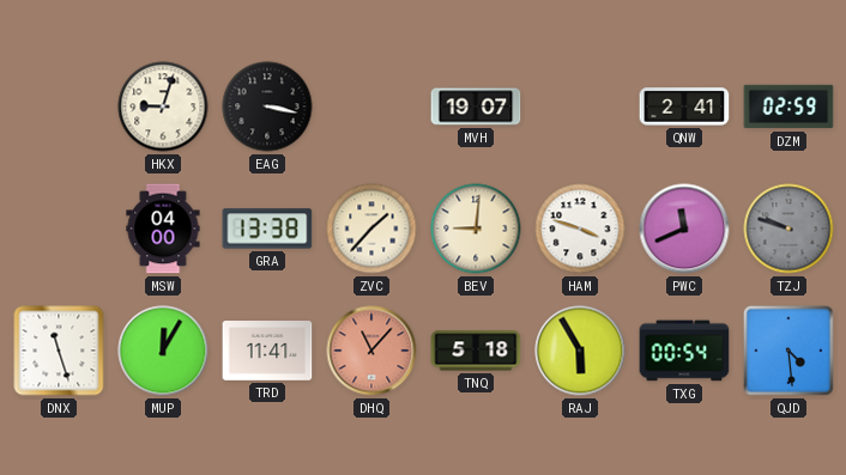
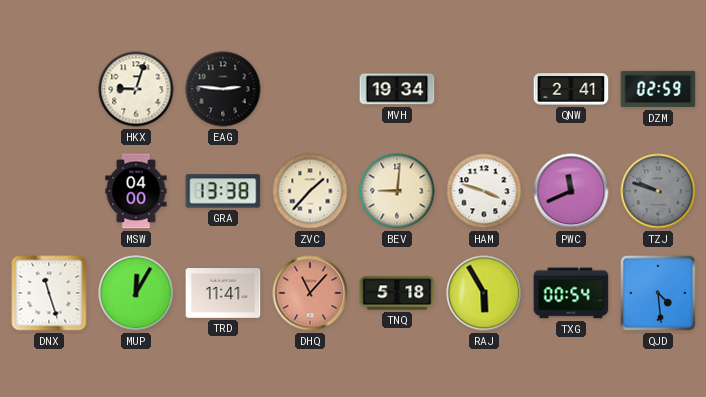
EAG: 3:17 -> 2:46
MVH: 19:07 -> 19:34
